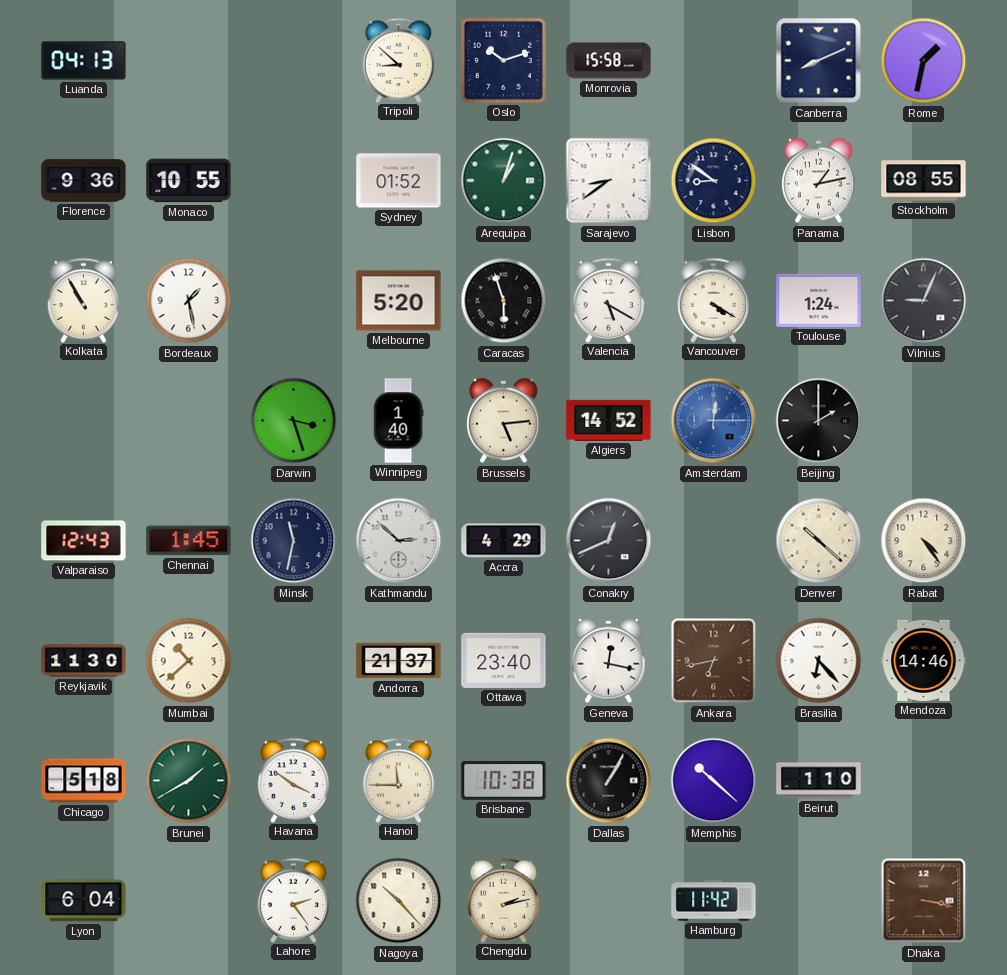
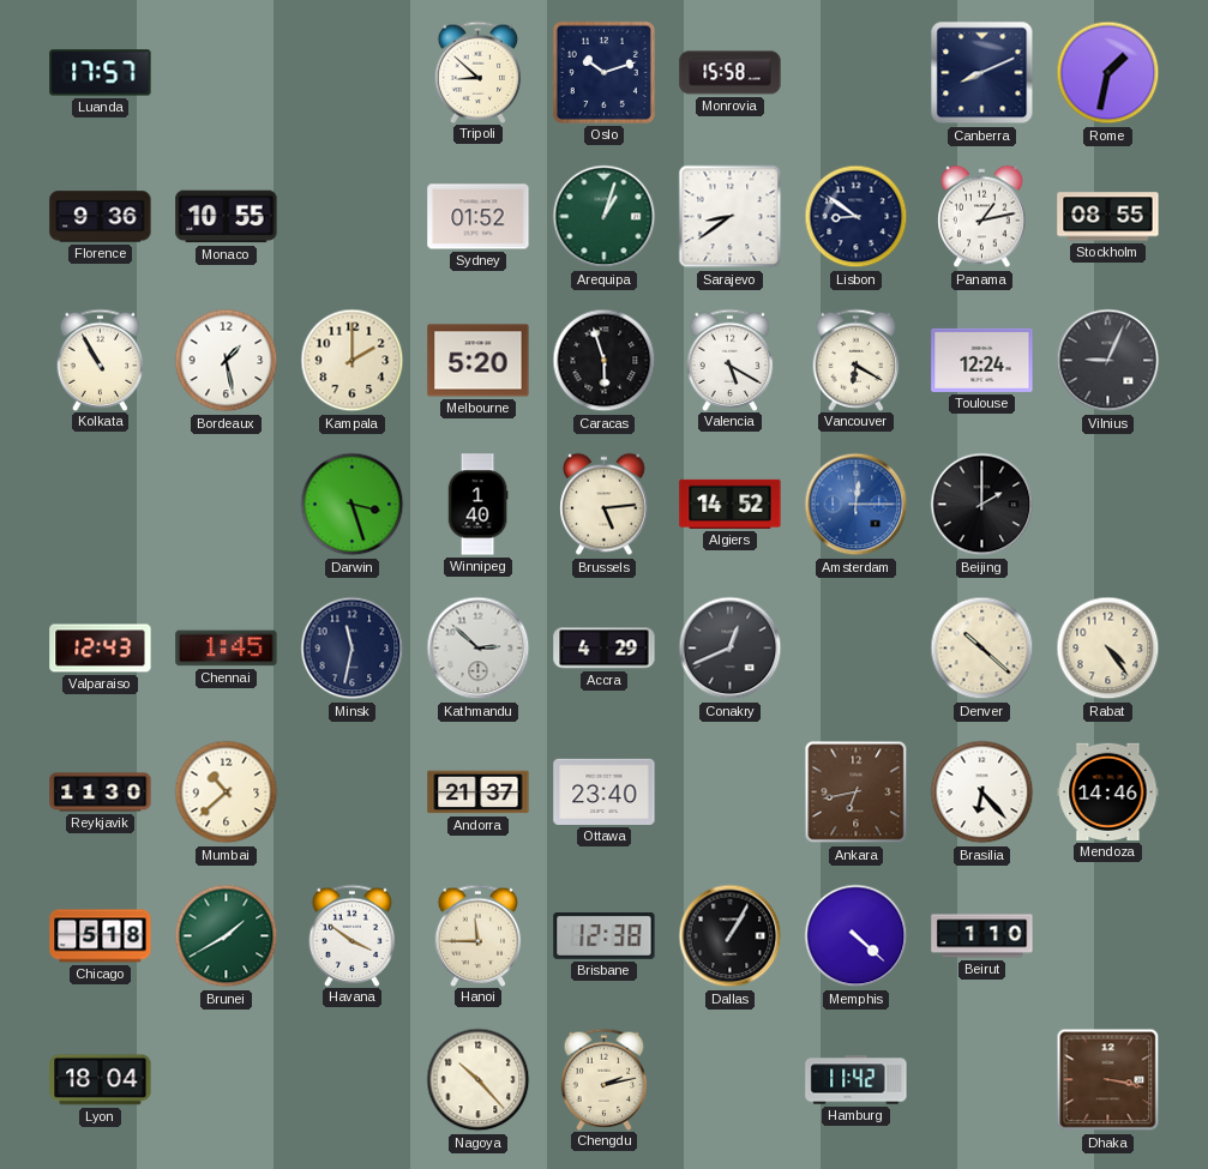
Luanda: 04:13 -> 17:57
Kampala: none -> 2:00
Vancouver: 4:20 -> 6:20
Toulouse: 1:24 -> 12:24
Geneva: 12:17 -> none
Brisbane: 10:38 -> 12:38
Memphis: 10:22 -> 4:22
Lyon: 6:04 -> 18:04
Lahore: 2:24 -> none
